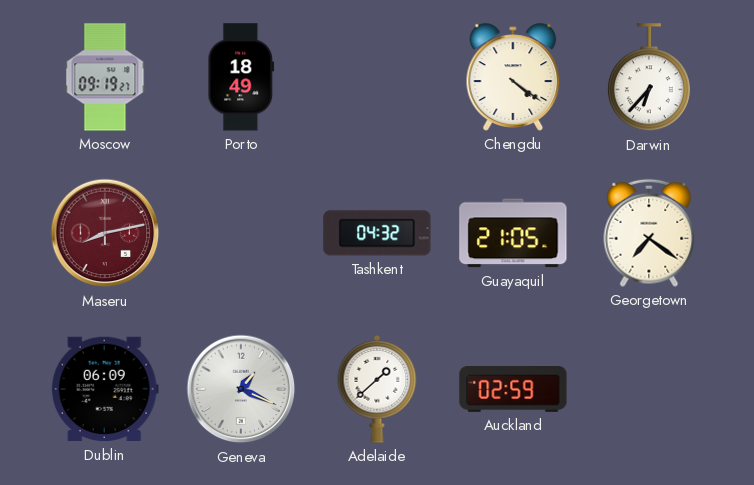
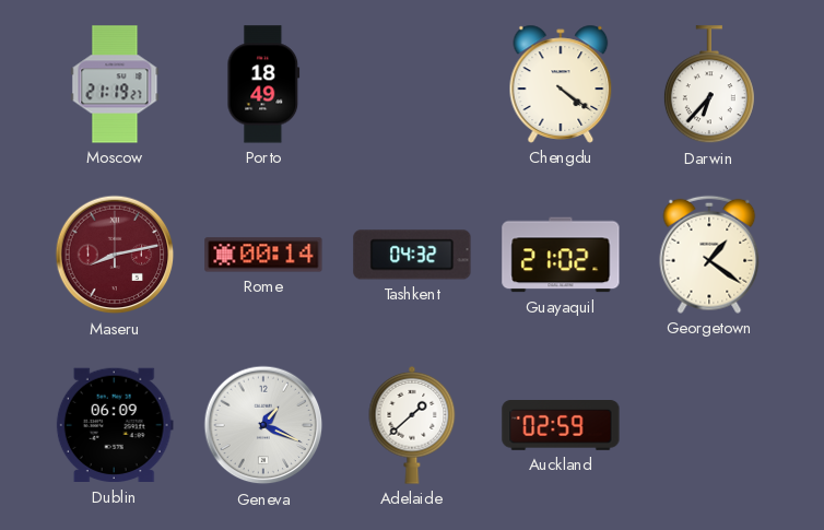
Moscow: 09:19 -> 21:19
Rome: none -> 00:14
Guayaquil: 21:05 -> 21:02
Georgetown: 7:21 -> 1:21
